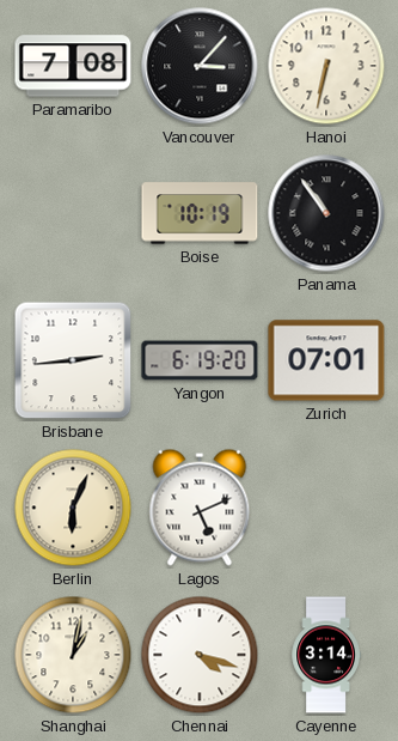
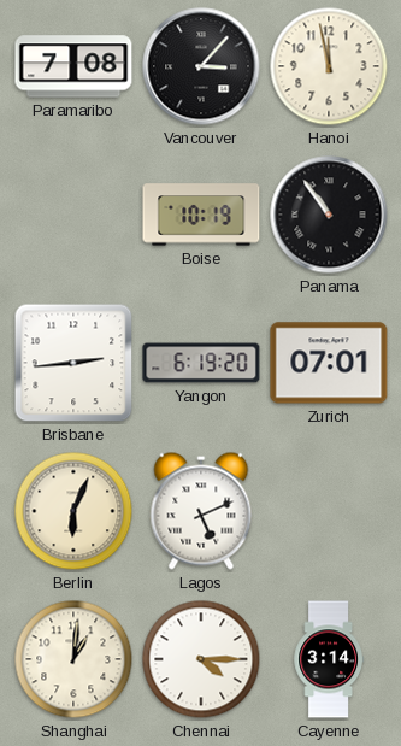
Hanoi: 6:32 -> 11:58
Shanghai: 1:02 -> 1:01
Chennai: 4:18 -> 4:15
